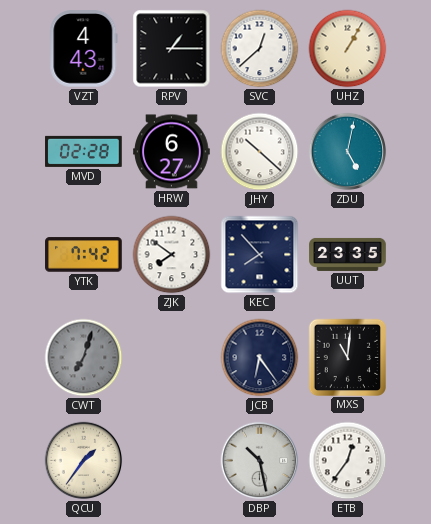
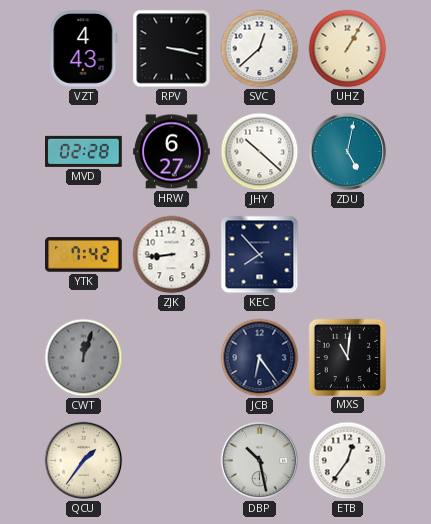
RPV: 1:15 -> 3:17
ZJK: 7:51 -> 8:44
UUT: 23:35 -> none
CWT: 7:03 -> 12:03
